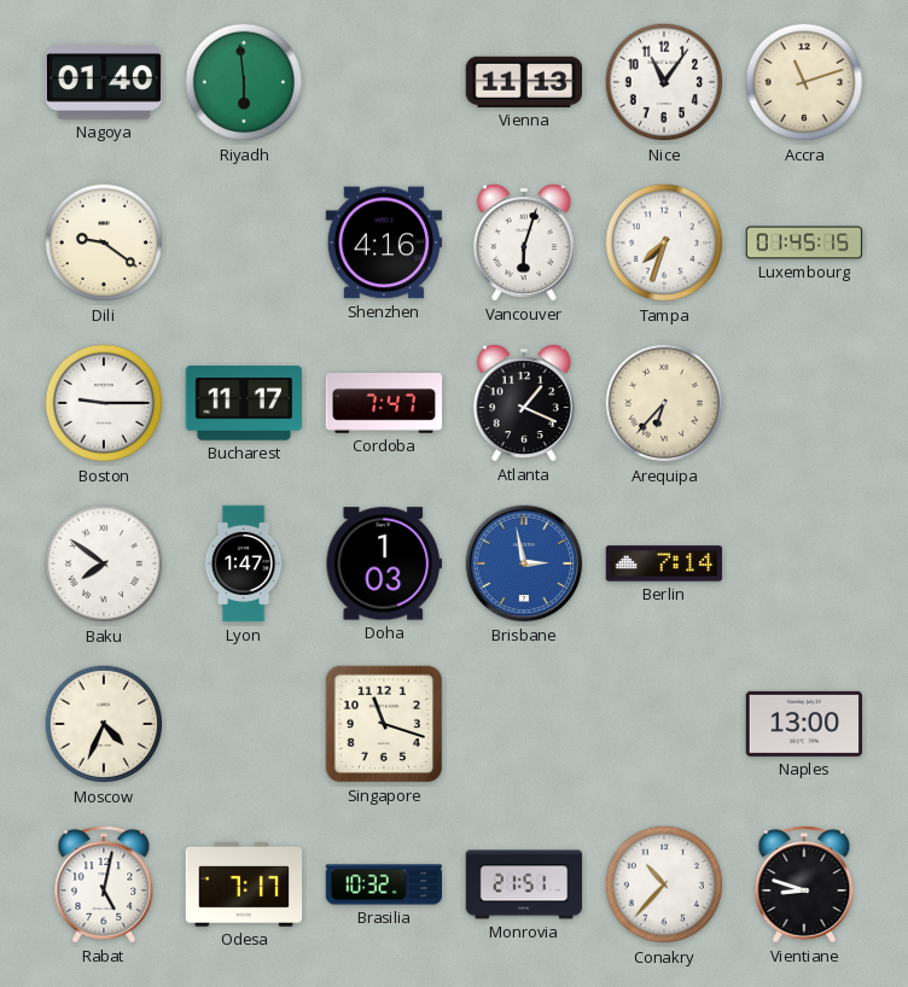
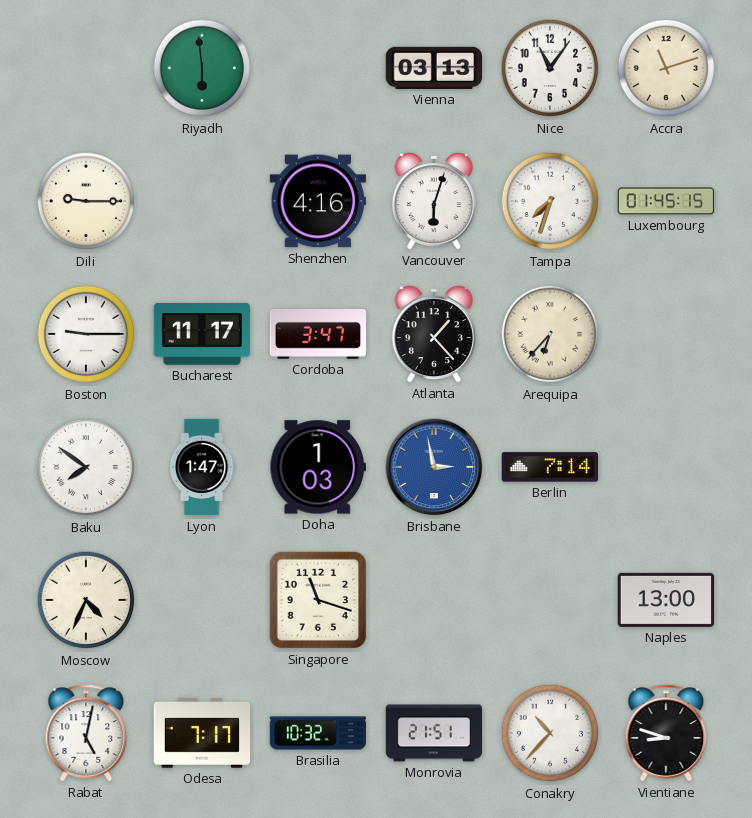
Nagoya: 01:40 -> none
Vienna: 11:13 -> 03:13
Dili: 9:21 -> 9:15
Cordoba: 7:47 -> 3:47
Atlanta: 1:19 -> 1:23
